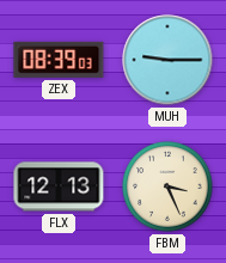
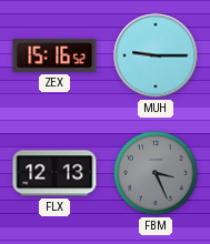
ZEX: 08:39 -> 15:16
FBM dial: cream -> grey
